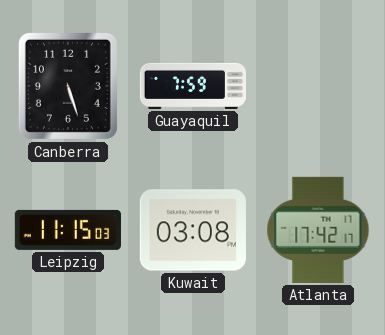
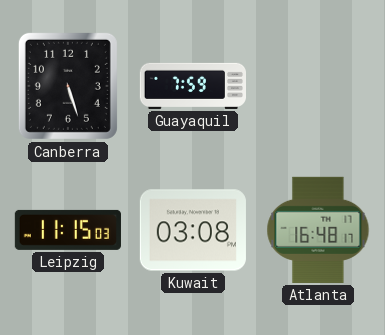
Atlanta: 17:42 -> 16:48
